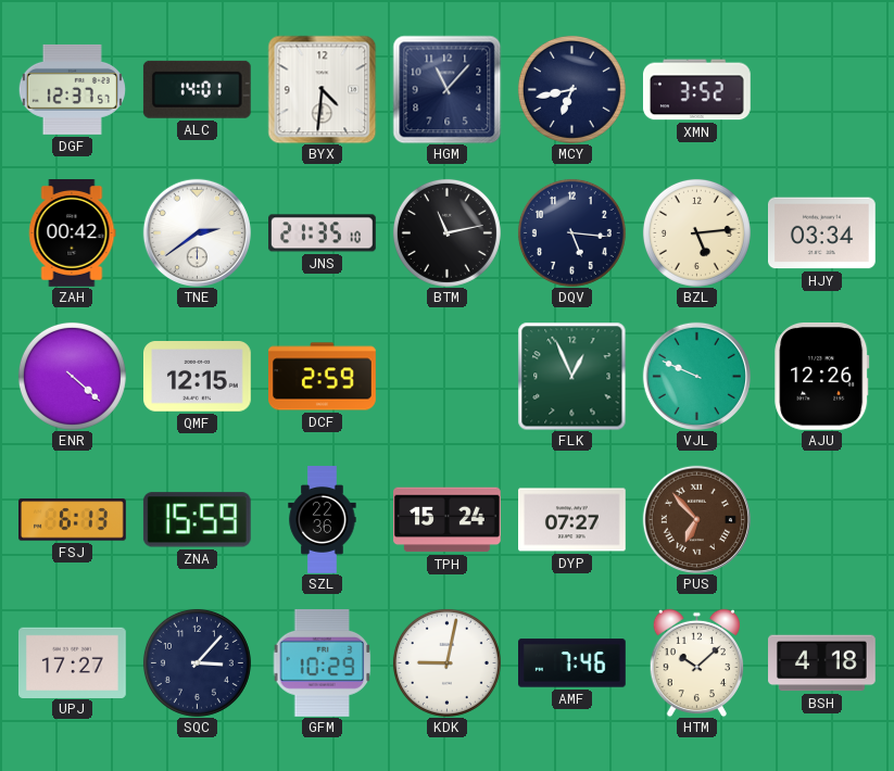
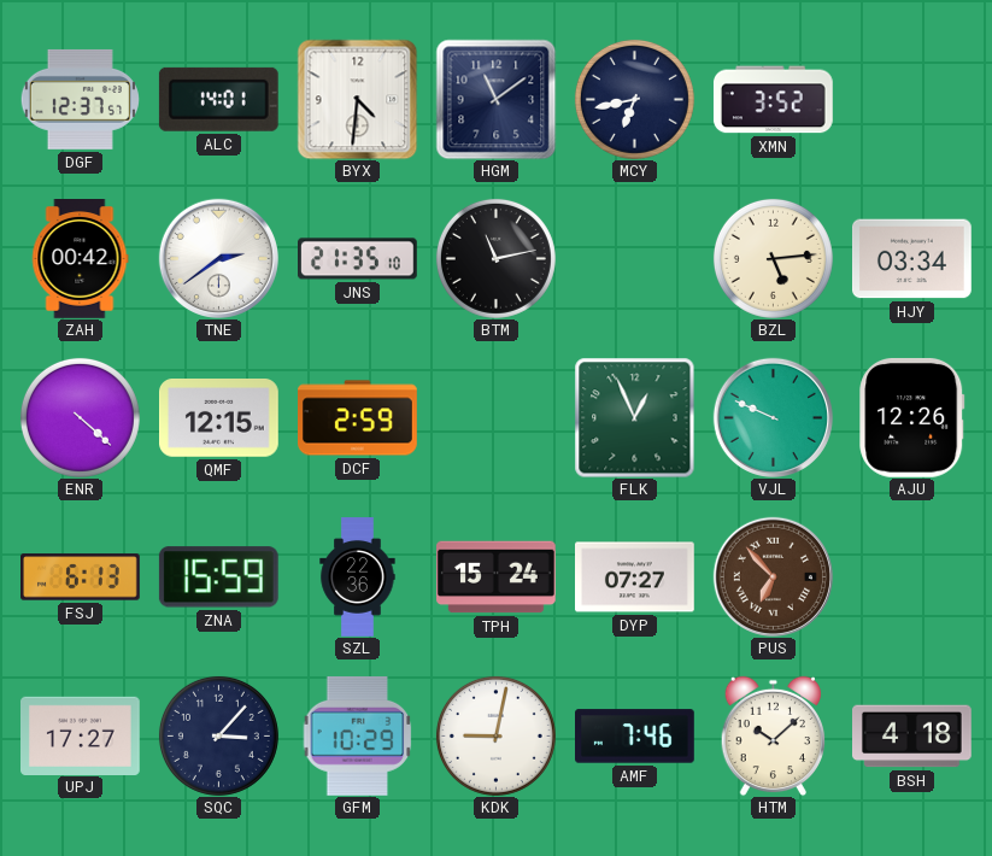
HGM: 11:07 -> 11:09
DQV: 5:16 -> none
